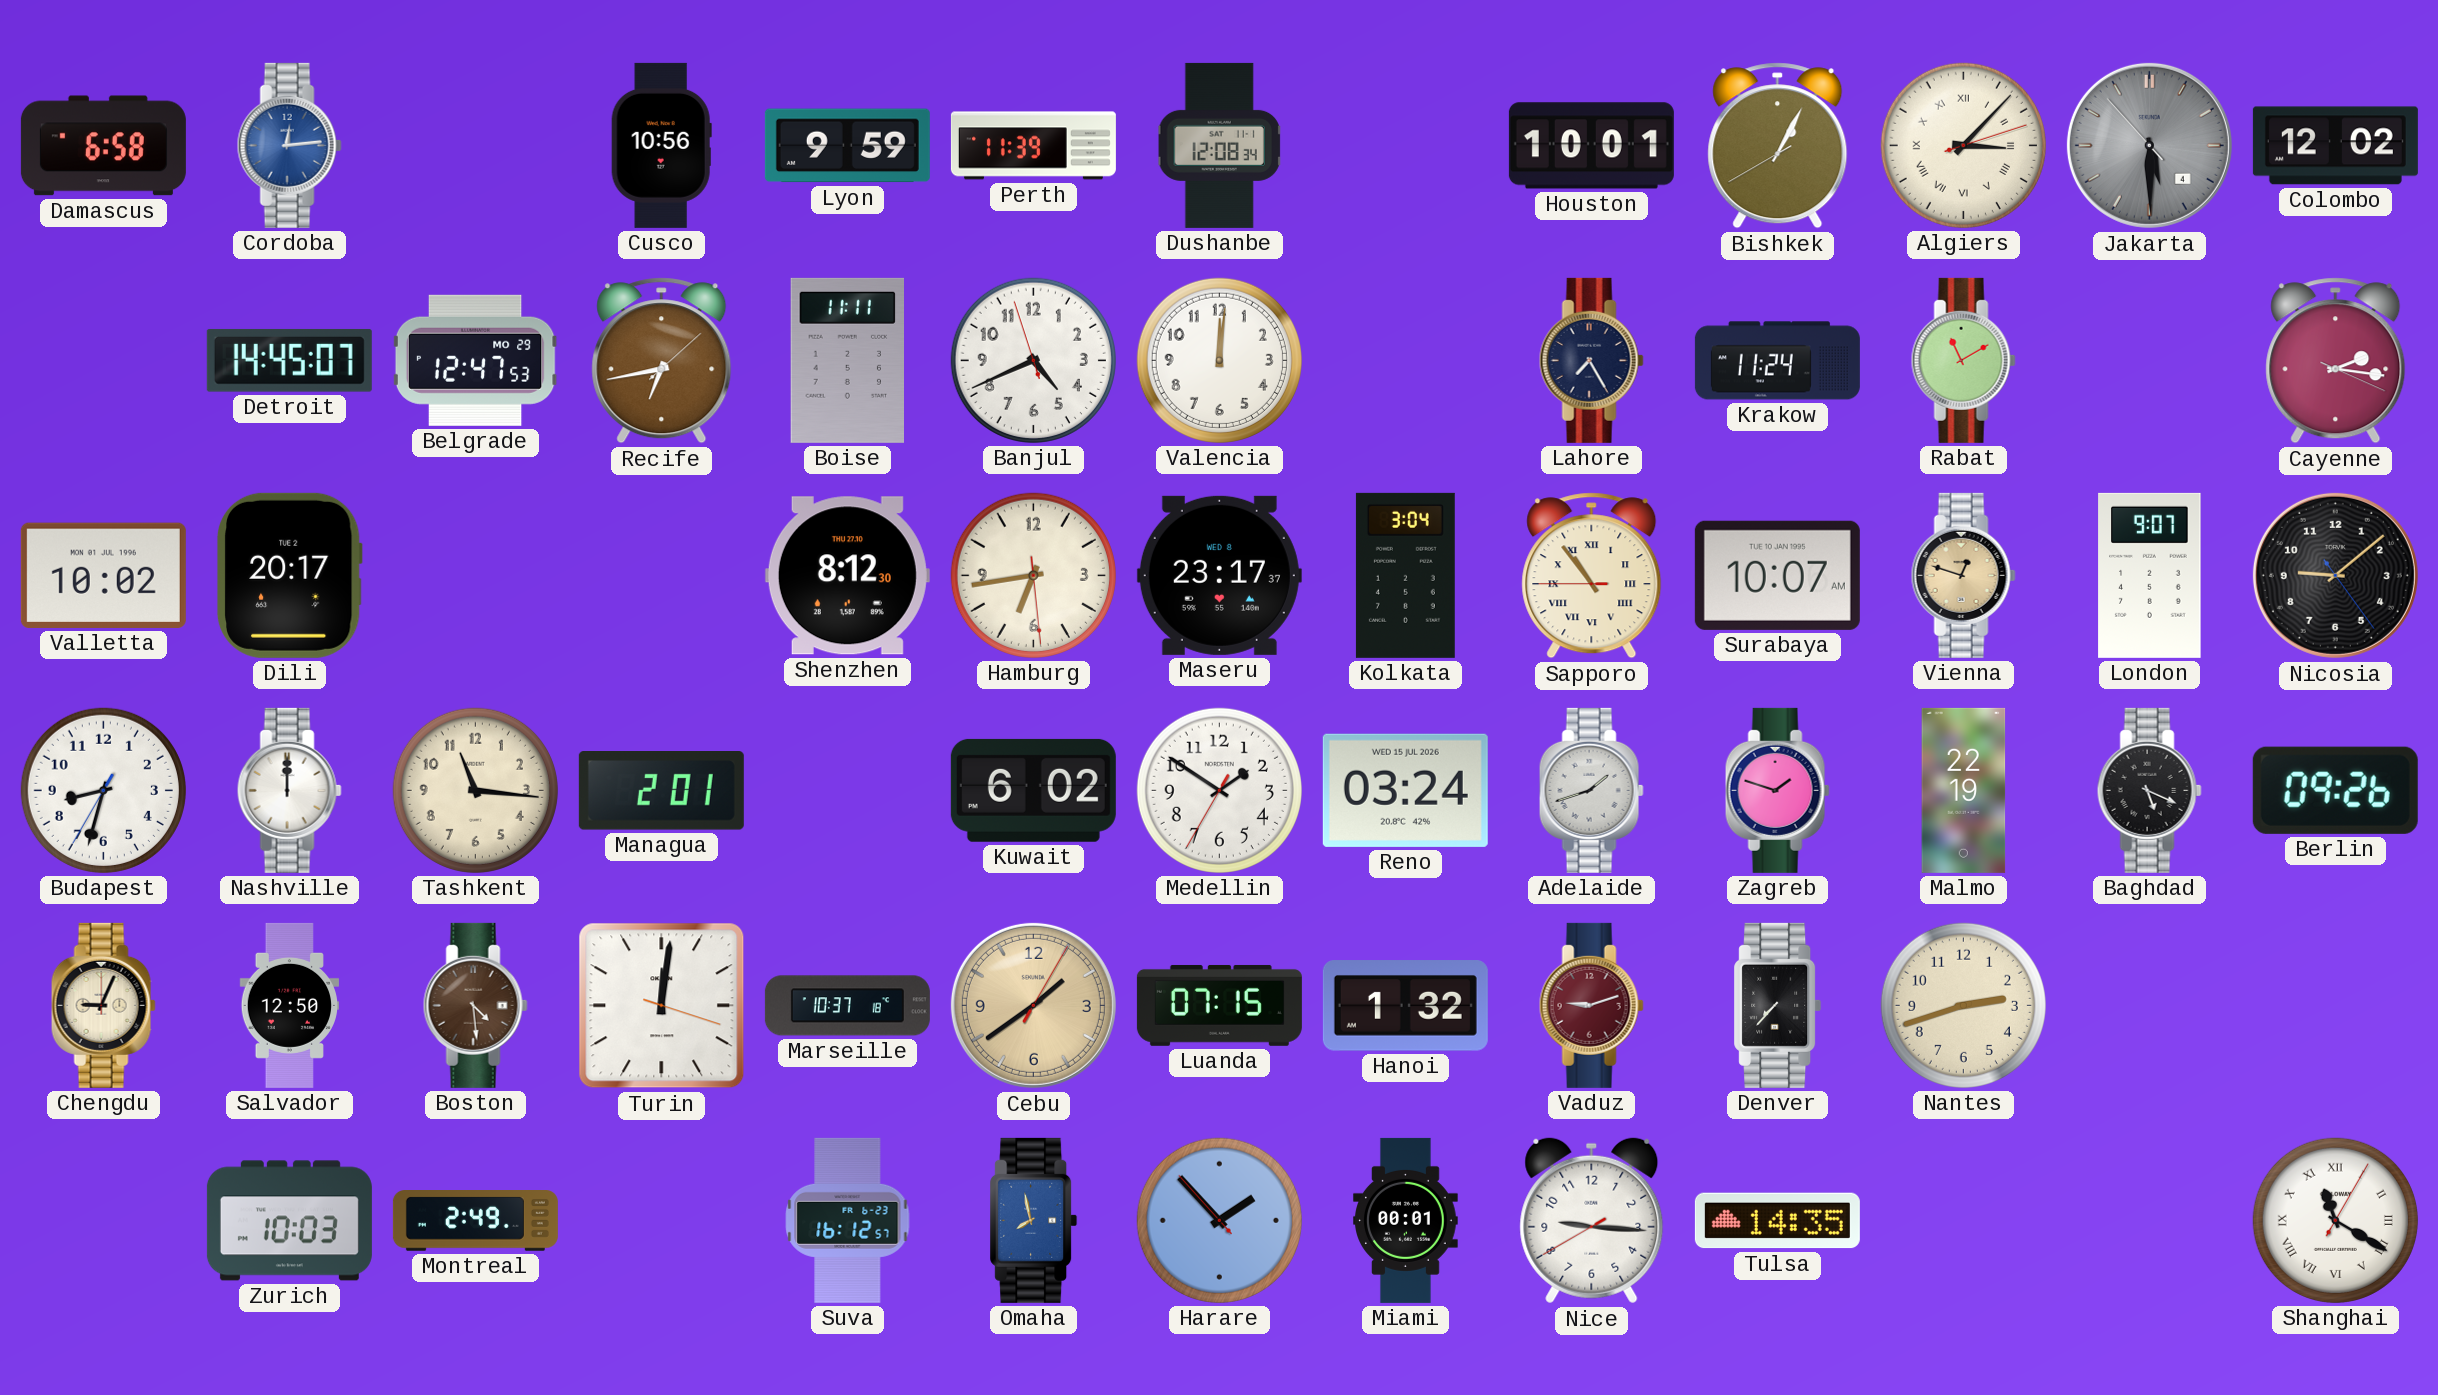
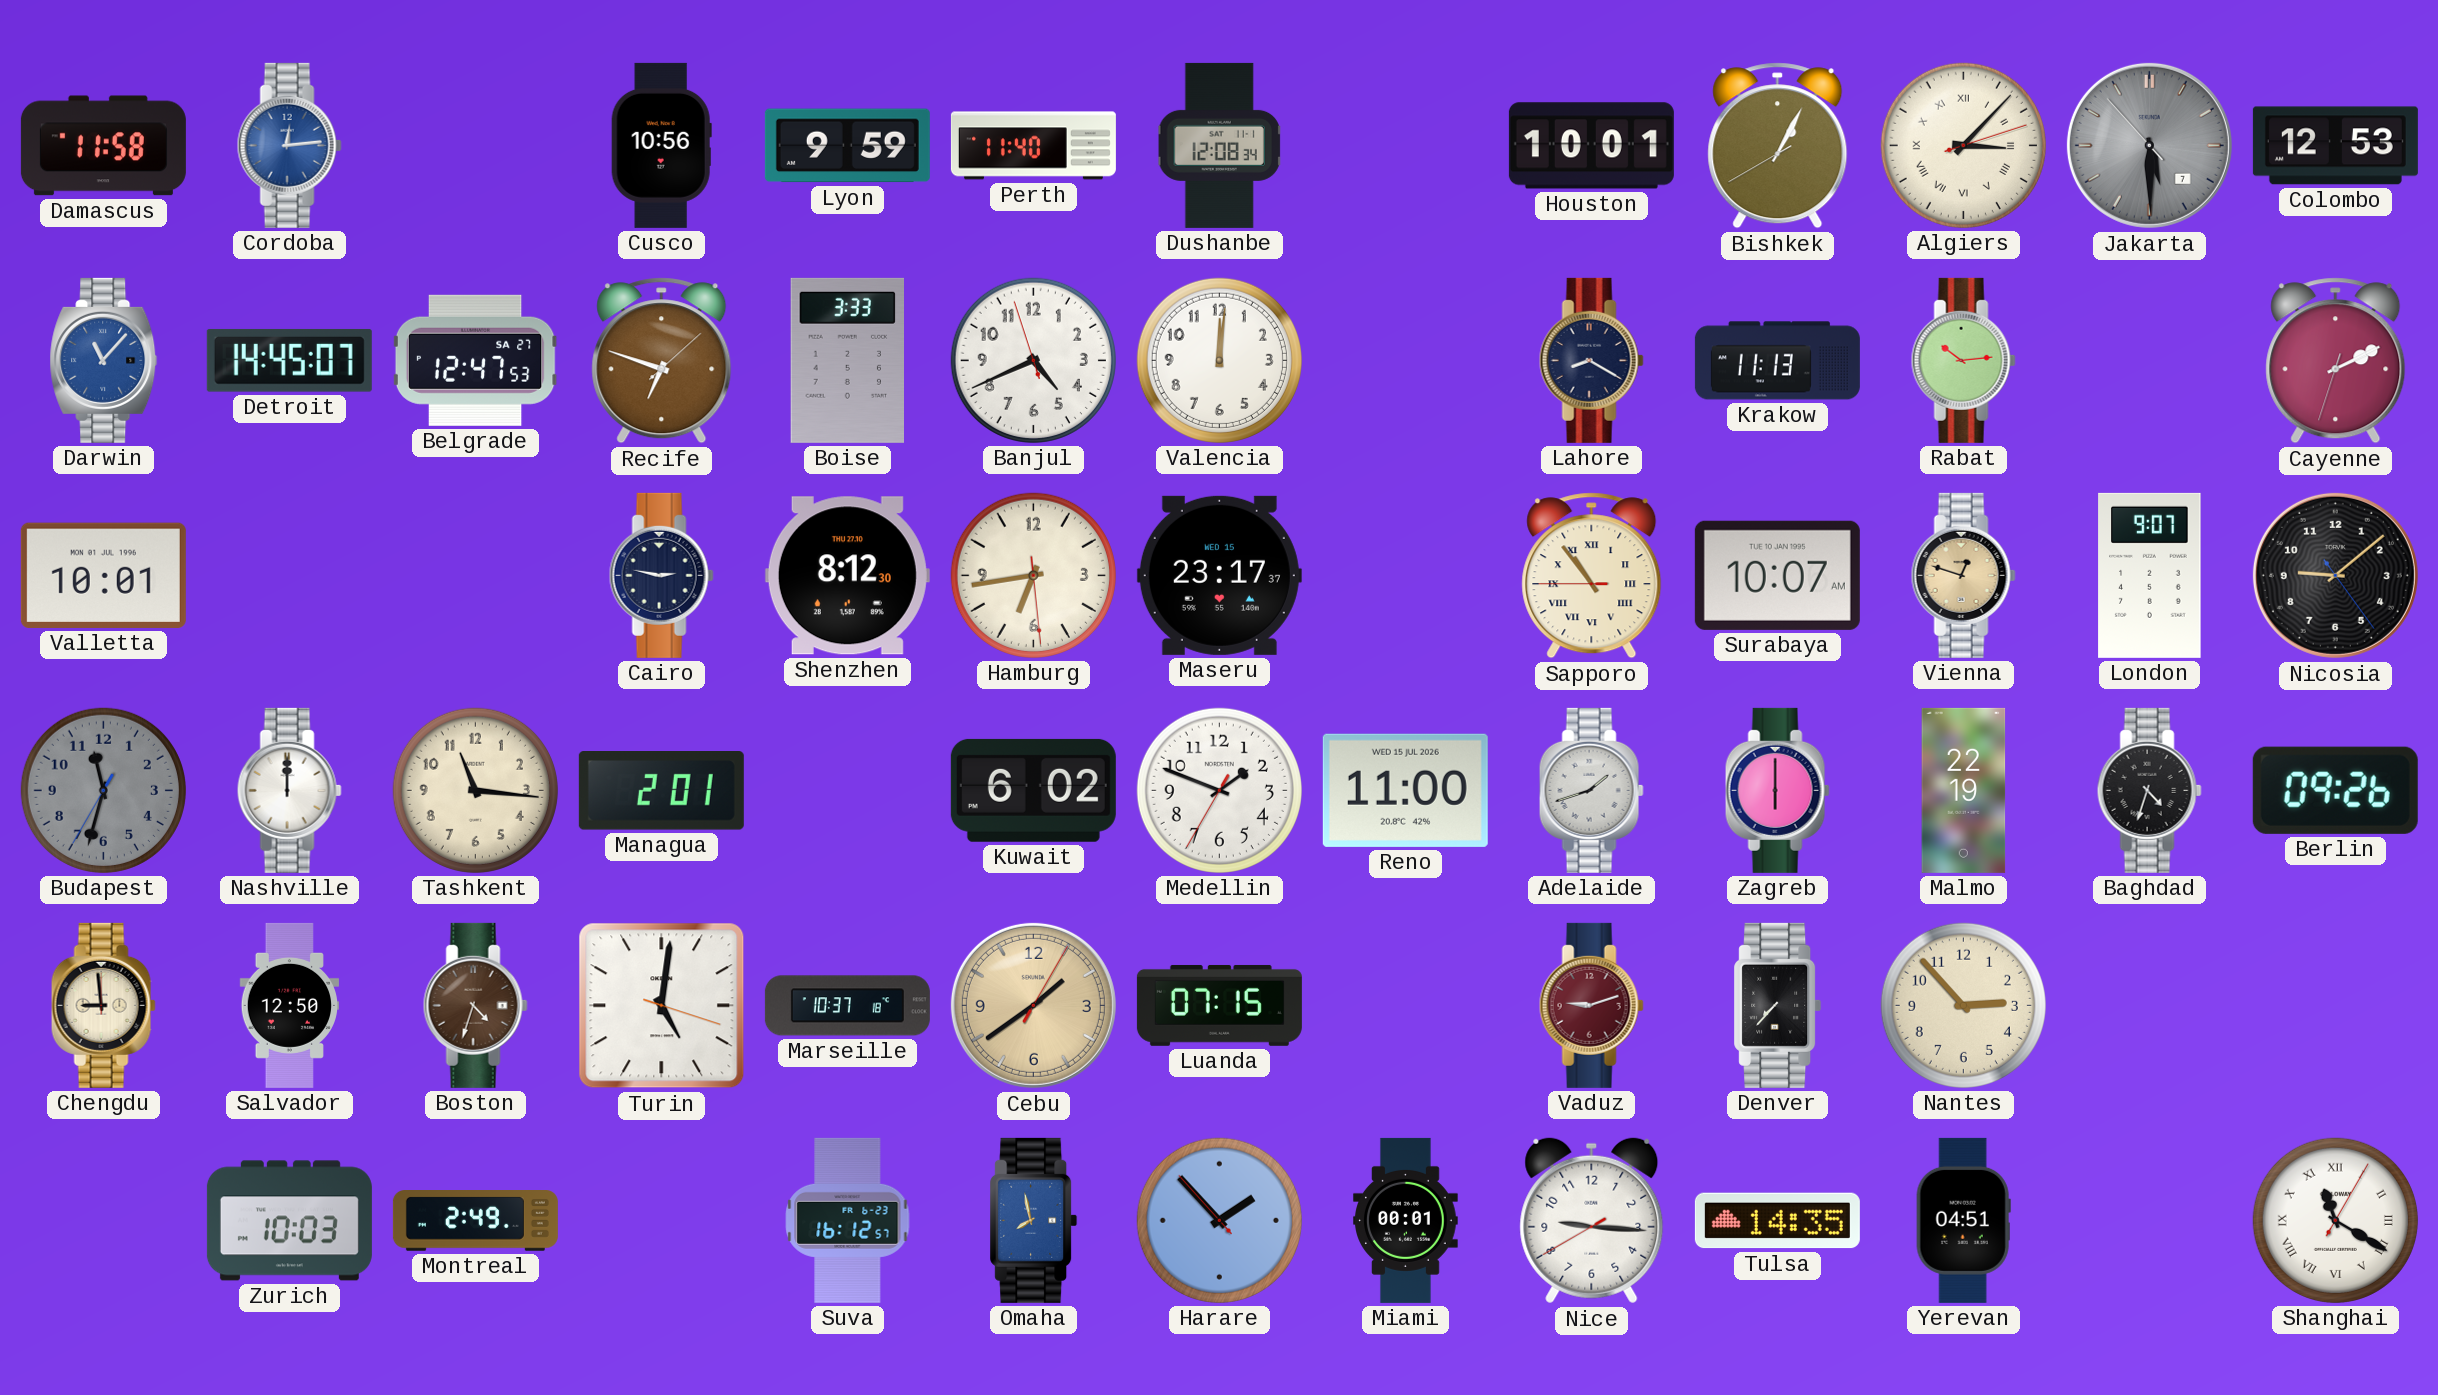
Damascus: 6:58 -> 11:58
Perth: 11:39 -> 11:40
Jakarta date: 4 -> 7
Colombo: 12:02 -> 12:53
Darwin: none -> 11:07
Belgrade date: MO 29 -> SA 27
Recife: 6:43 -> 6:48
Boise: 11:11 -> 3:33
Lahore: 7:25 -> 8:20
Krakow: 11:24 -> 11:13
Rabat: 11:10 -> 10:14
Cayenne: 2:16 -> 2:10
Valletta: 10:02 -> 10:01
Dili: 20:17 -> none
Cairo: none -> 2:47
Maseru date: WED 8 -> WED 15
Kolkata: 3:04 -> none
Budapest: 8:32 -> 11:32
Budapest dial: white -> grey
Medellin: 1:50 -> 1:48
Reno: 03:24 -> 11:00
Zagreb: 1:48 -> 6:00
Baghdad: 5:19 -> 4:33
Chengdu: 9:04 -> 8:59
Boston: 4:29 -> 4:33
Turin: 12:01 -> 5:01
Hanoi: 1:32 -> none
Nantes: 2:42 -> 2:53
Yerevan: none -> 04:51
